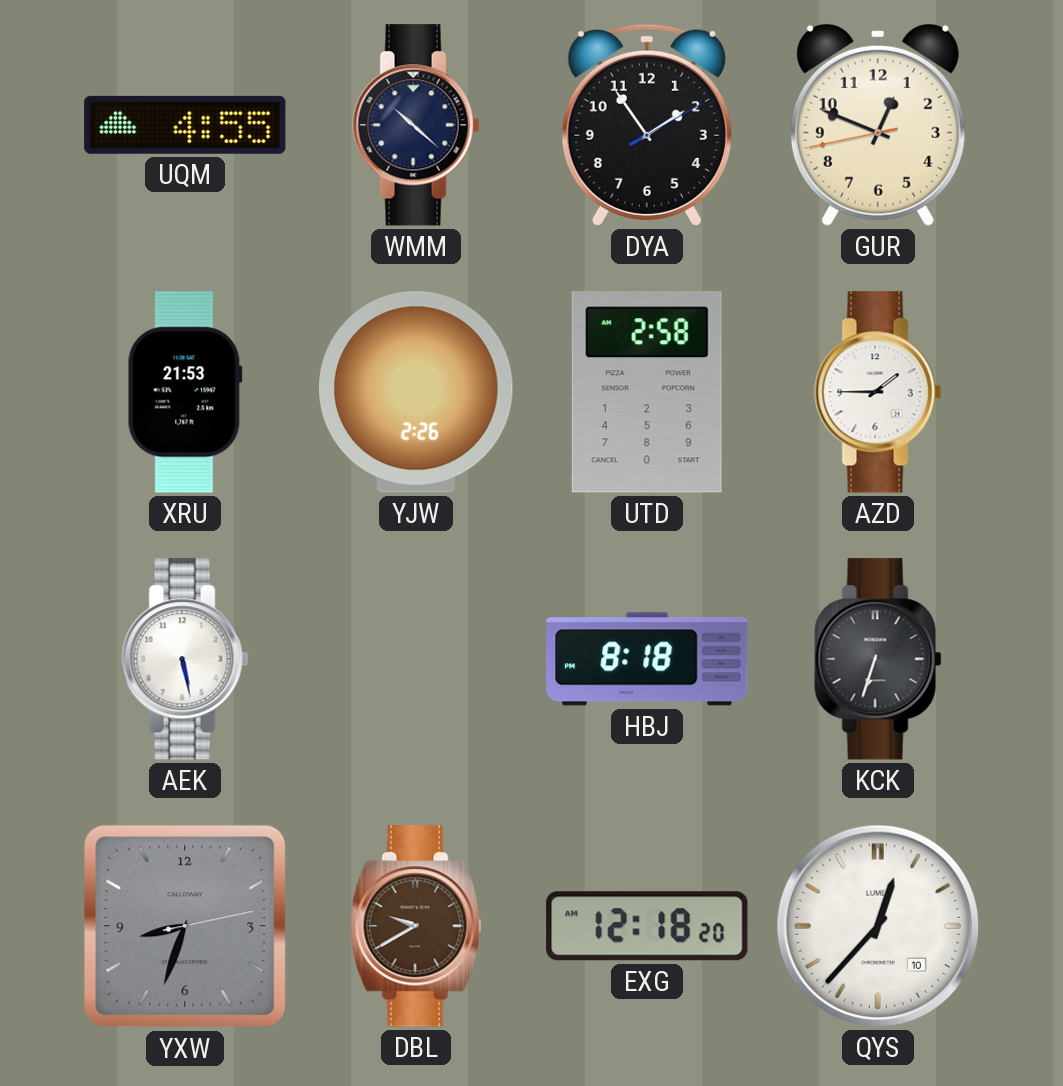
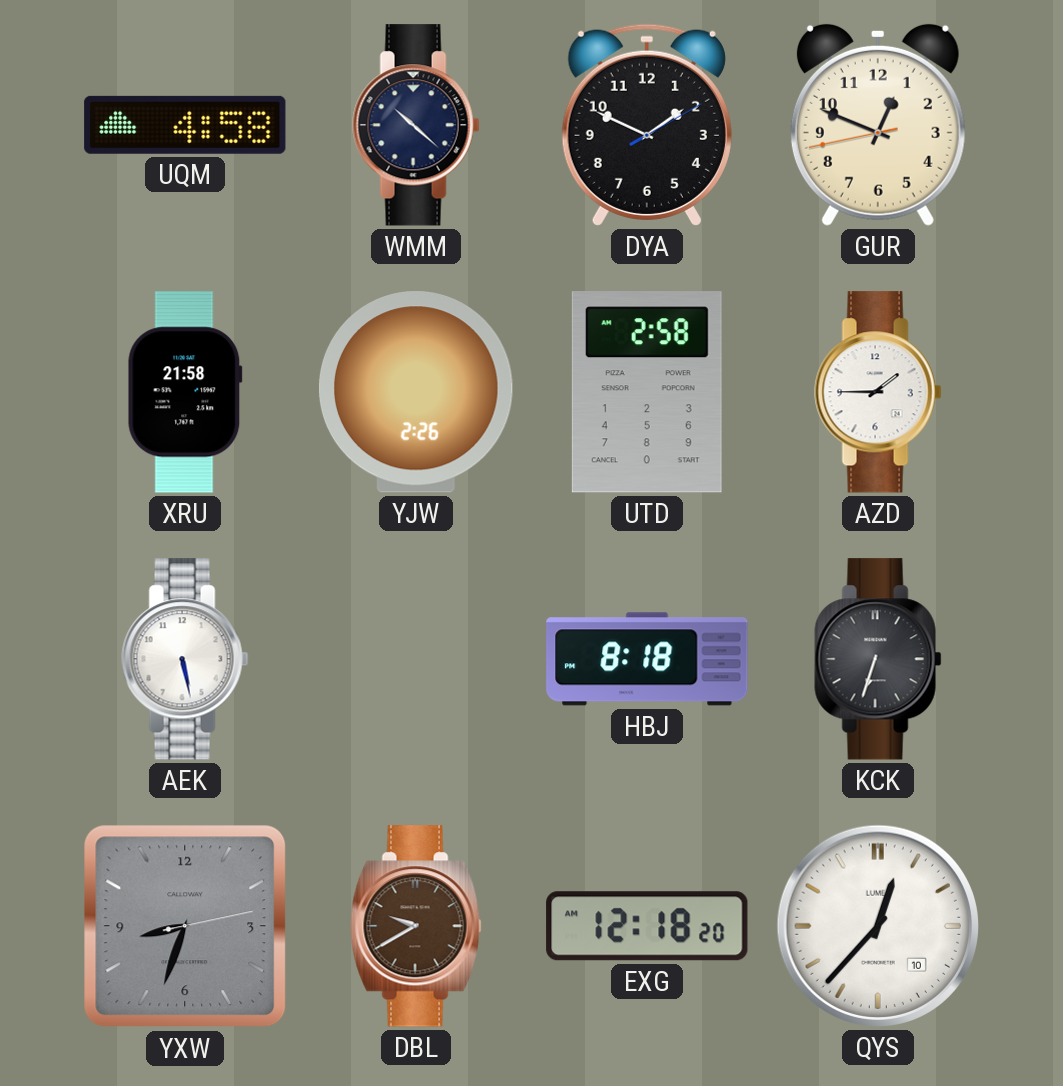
UQM: 4:55 -> 4:58
DYA: 1:54 -> 1:49
XRU: 21:53 -> 21:58
